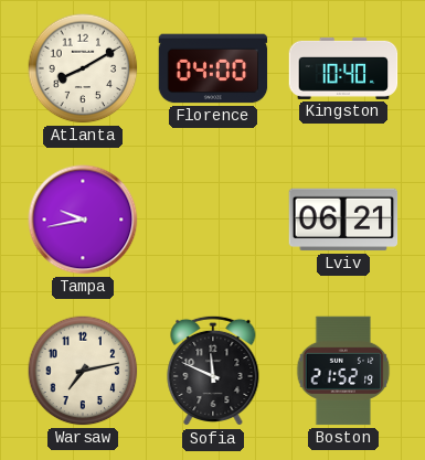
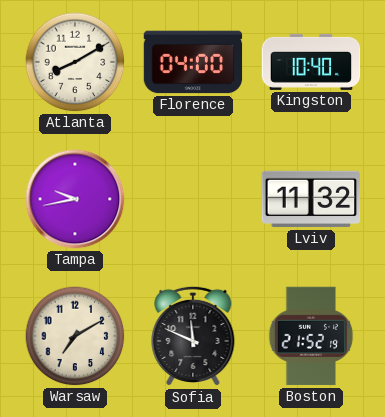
Lviv: 06:21 -> 11:32
Warsaw: 7:13 -> 7:10
